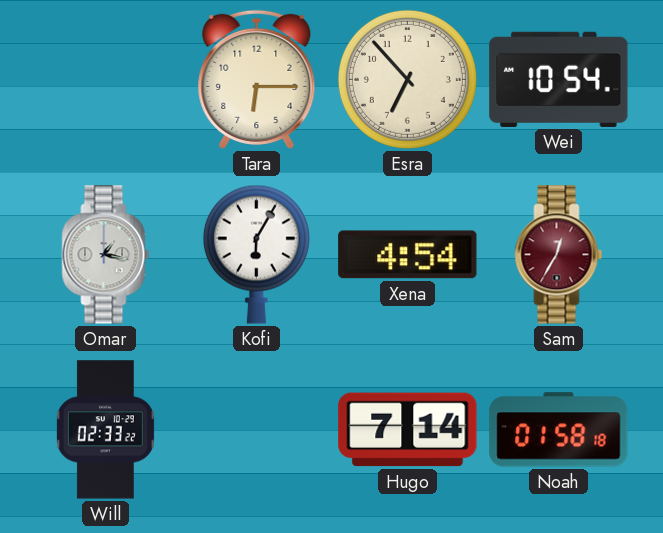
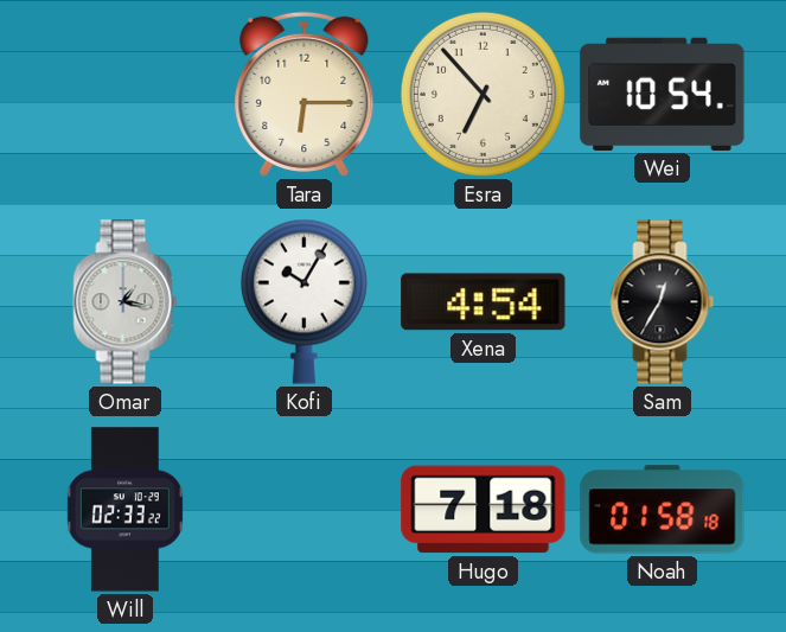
Kofi: 6:05 -> 10:05
Sam dial: burgundy -> black
Hugo: 7:14 -> 7:18
